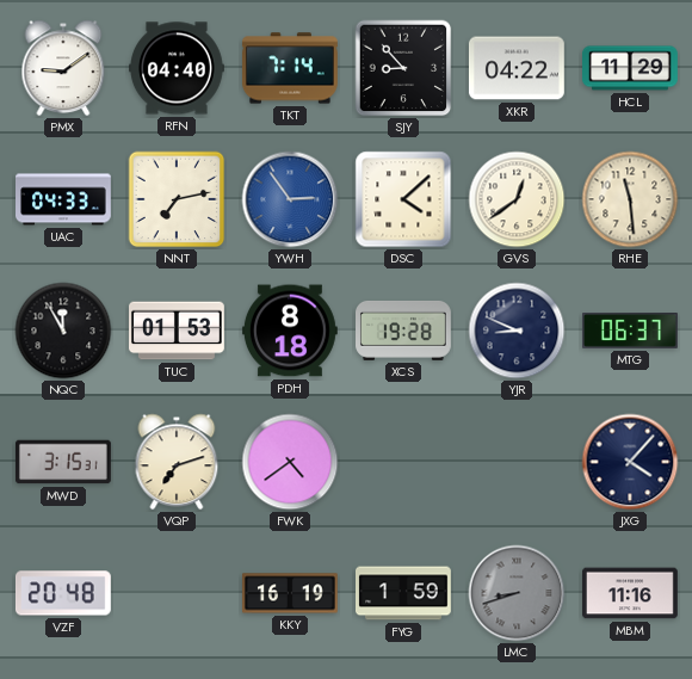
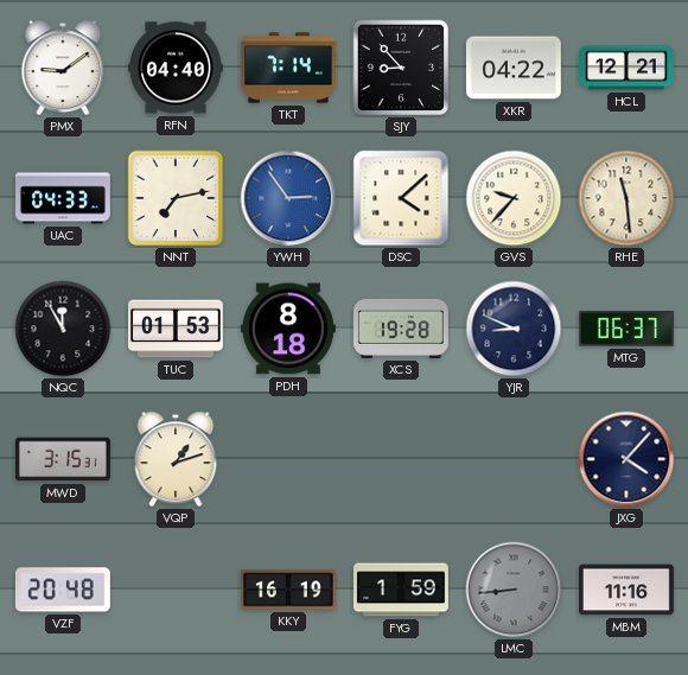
HCL: 11:29 -> 12:21
GVS: 12:39 -> 9:37
VQP: 7:12 -> 1:12
FWK: 4:39 -> none
LMC: 8:42 -> 8:44
